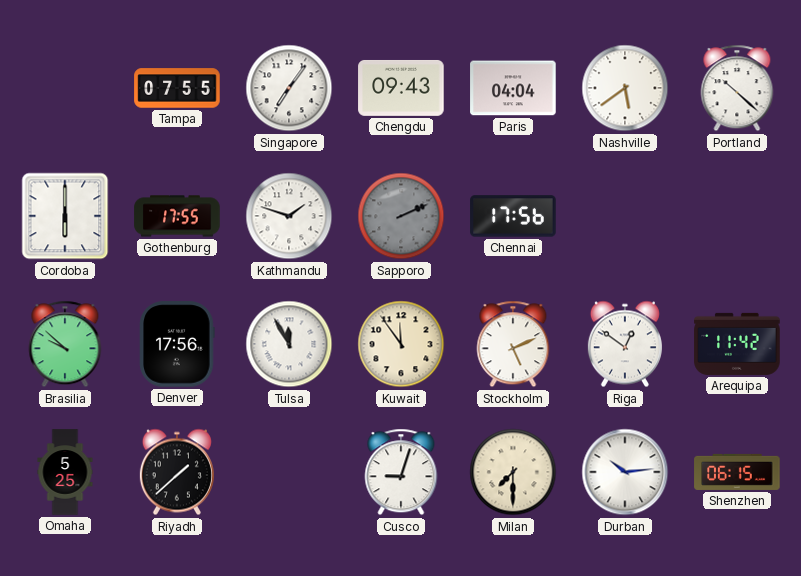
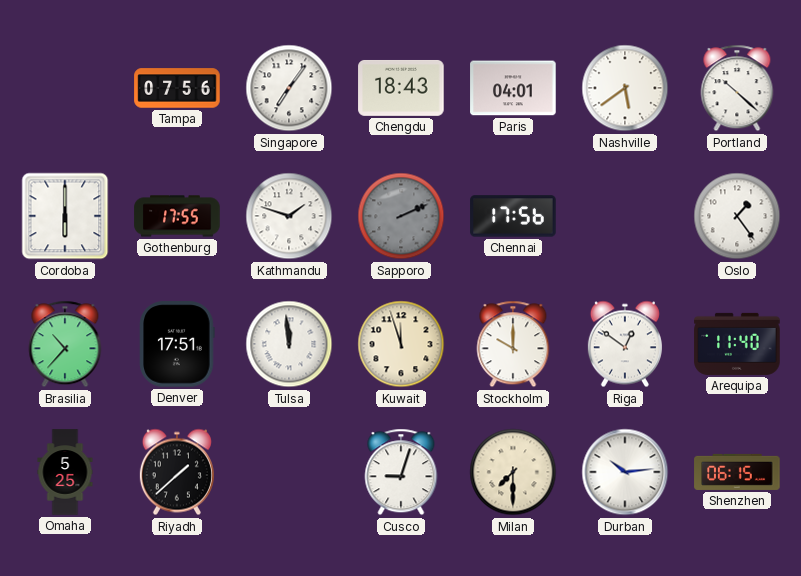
Tampa: 07:55 -> 07:56
Chengdu: 09:43 -> 18:43
Paris: 04:04 -> 04:01
Oslo: none -> 1:24
Brasilia: 9:52 -> 10:37
Denver: 17:56 -> 17:51
Tulsa: 11:55 -> 11:59
Kuwait: 11:54 -> 11:57
Stockholm: 5:11 -> 10:00
Arequipa: 11:42 -> 11:40
